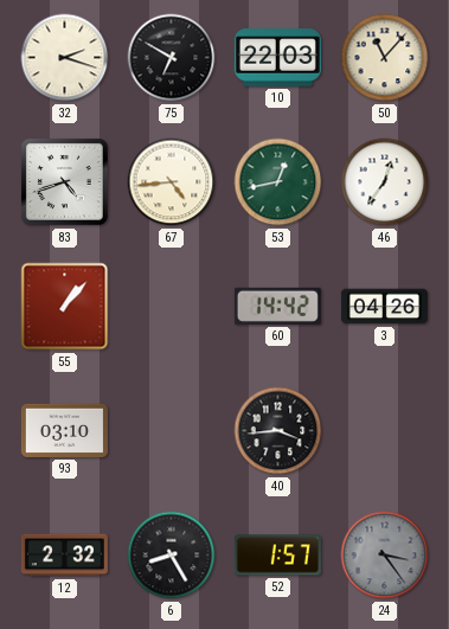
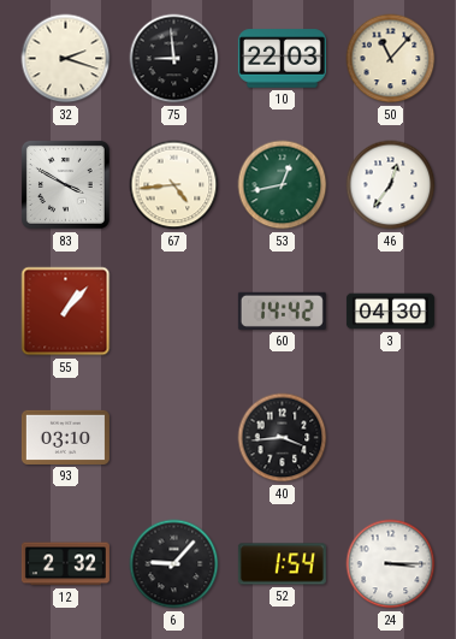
75: 6:50 -> 8:59
83: 4:42 -> 3:50
3: 04:26 -> 04:30
6: 8:25 -> 9:07
52: 1:57 -> 1:54
24: 3:24 -> 3:15
24 dial: grey -> white
